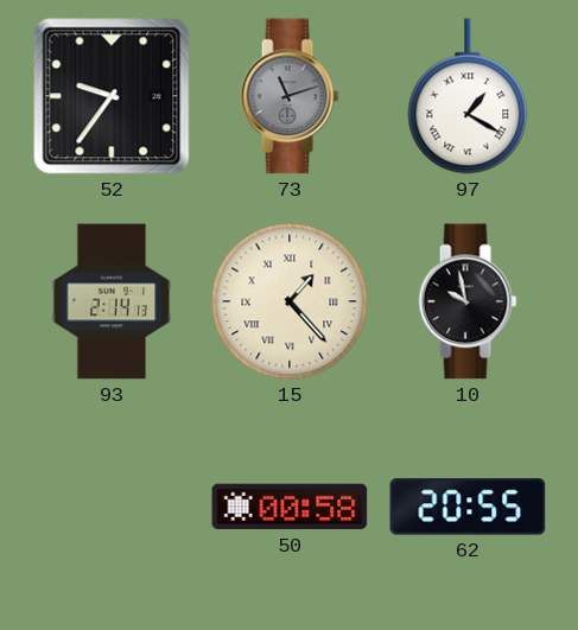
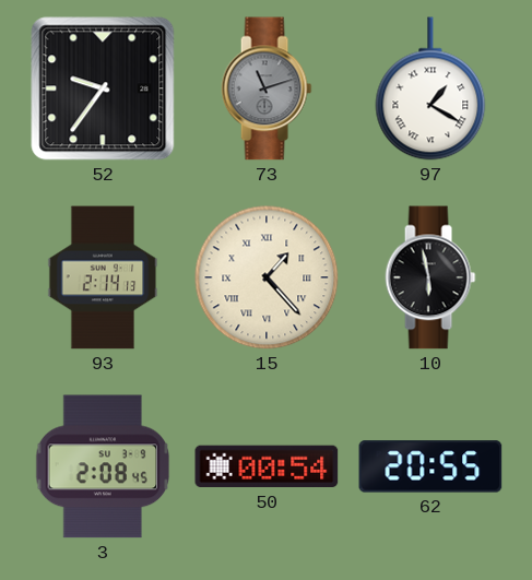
10: 9:58 -> 5:58
3: none -> 2:08
50: 00:58 -> 00:54
